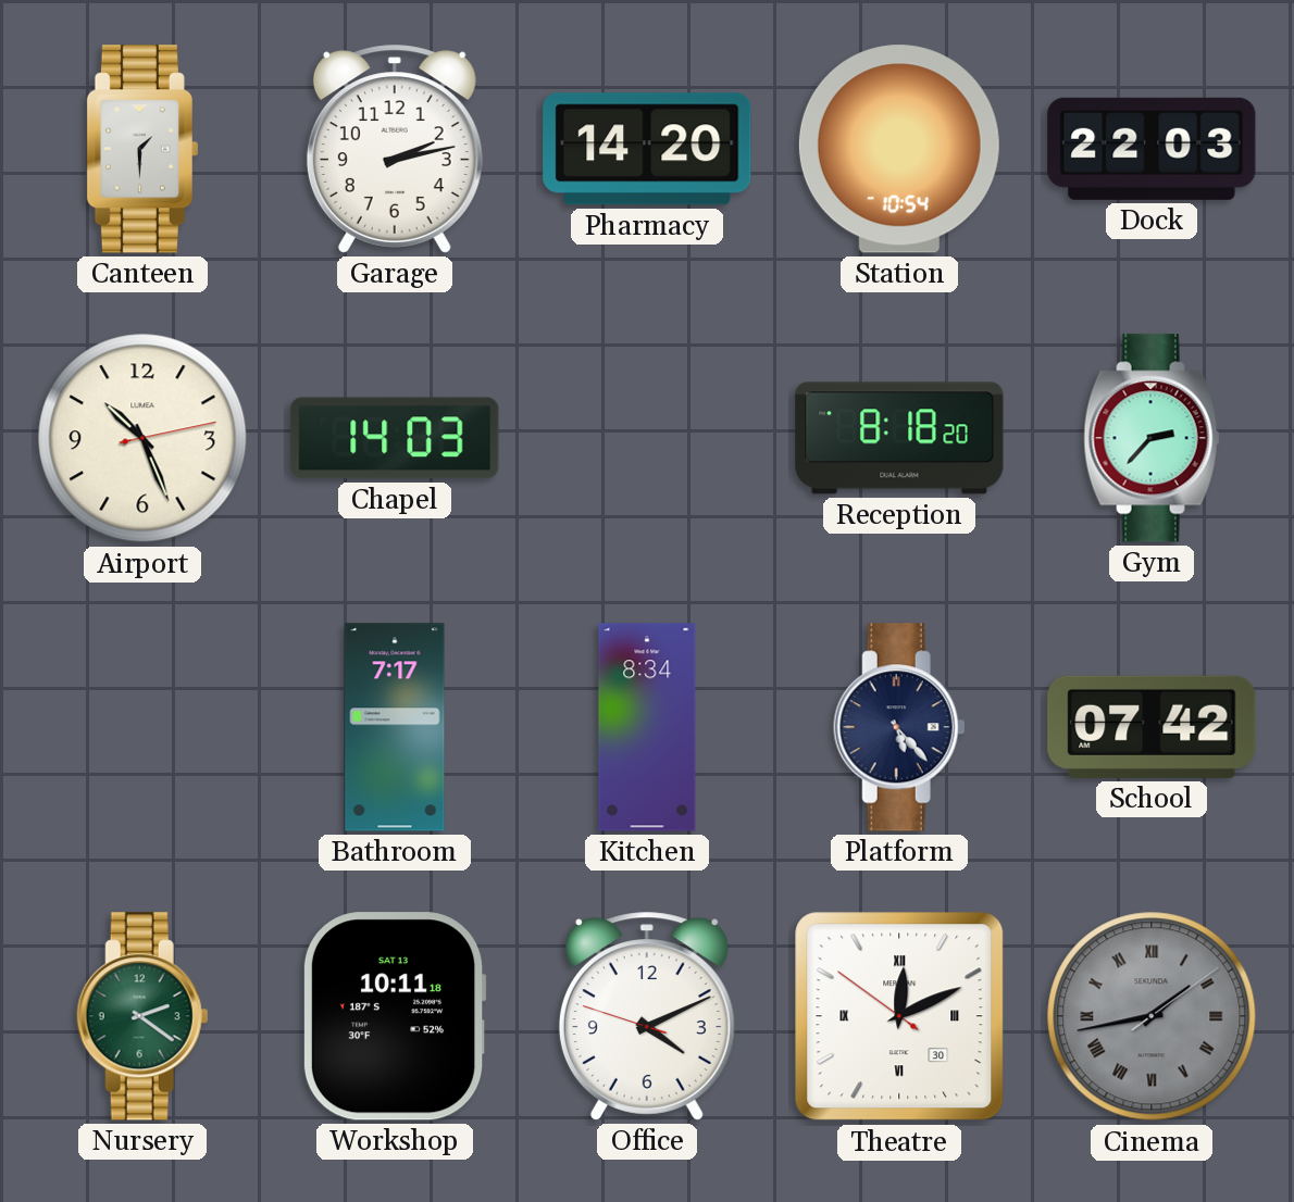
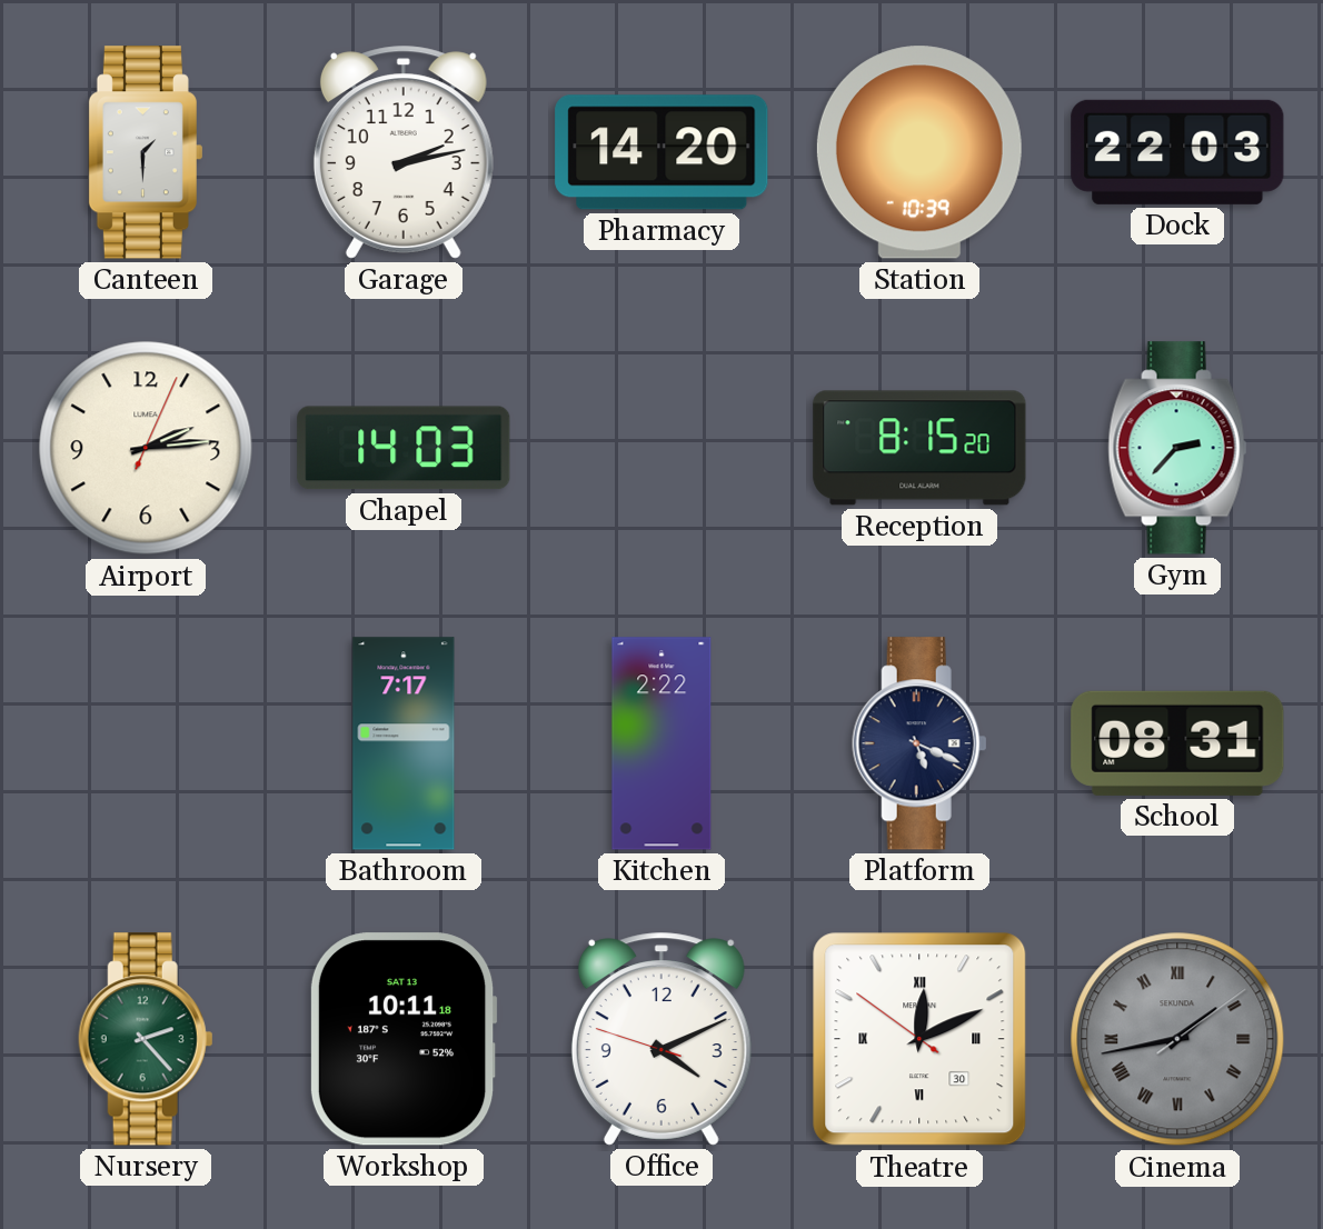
Station: 10:54 -> 10:39
Airport: 10:26 -> 2:14
Reception: 8:18 -> 8:15
Kitchen: 8:34 -> 2:22
Platform: 5:23 -> 5:19
School: 07:42 -> 08:31
Nursery: 2:21 -> 2:23
